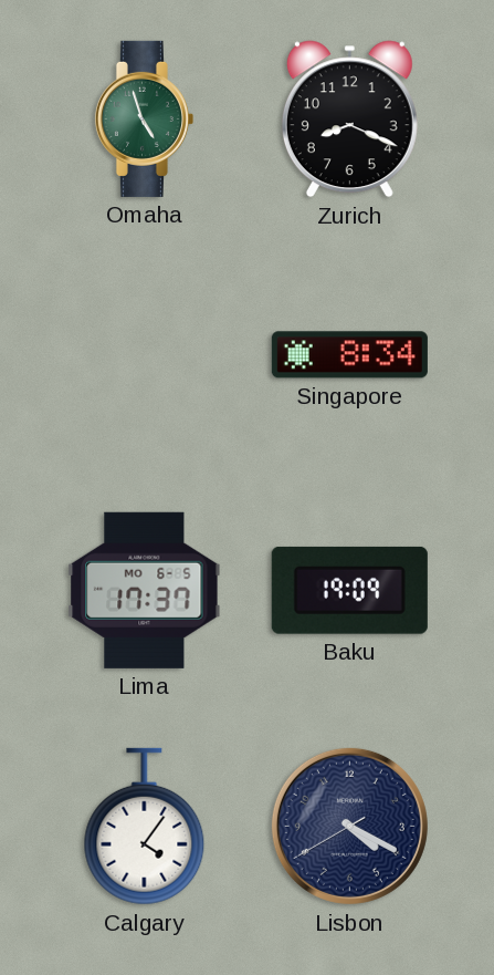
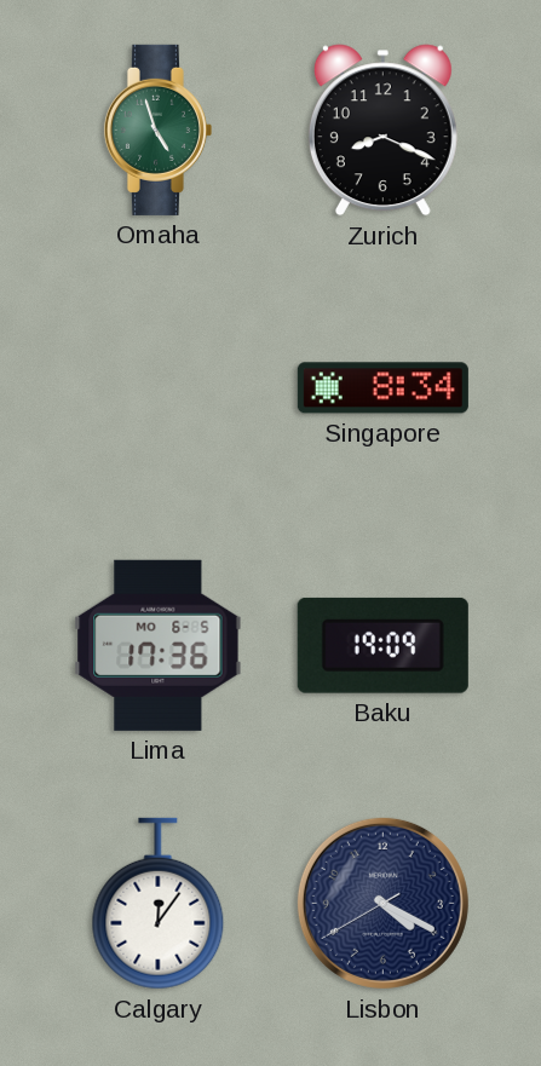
Lima: 17:37 -> 17:36
Calgary: 4:06 -> 12:06
